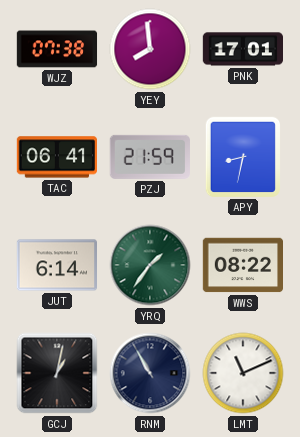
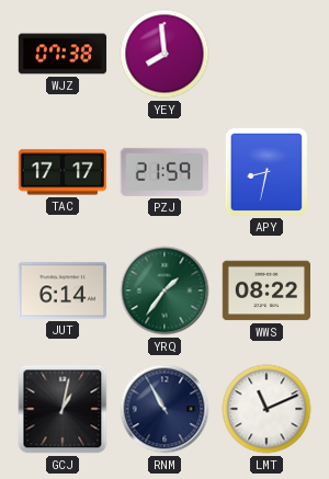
PNK: 17:01 -> none
TAC: 06:41 -> 17:17
